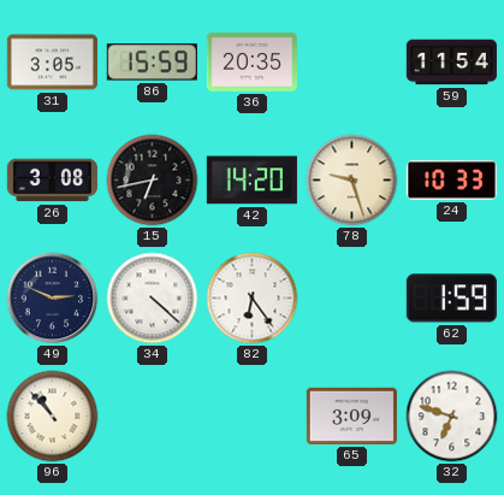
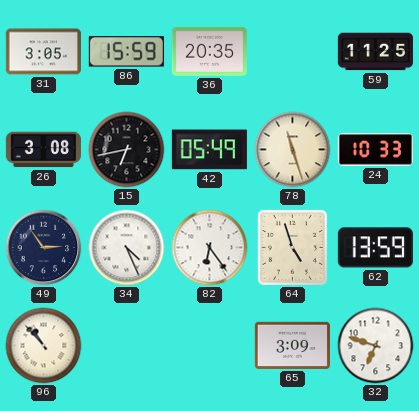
59: 11:54 -> 11:25
42: 14:20 -> 05:49
78: 9:27 -> 11:27
49: 2:49 -> 2:54
34: 4:22 -> 4:26
64: none -> 4:57
62: 1:59 -> 13:59
